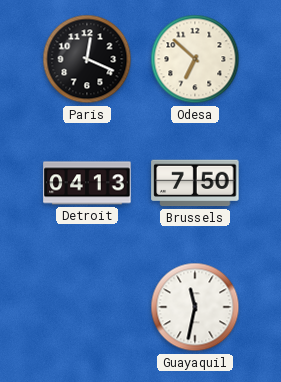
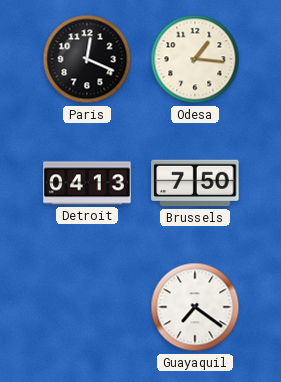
Odesa: 6:52 -> 1:16
Guayaquil: 11:32 -> 7:21
